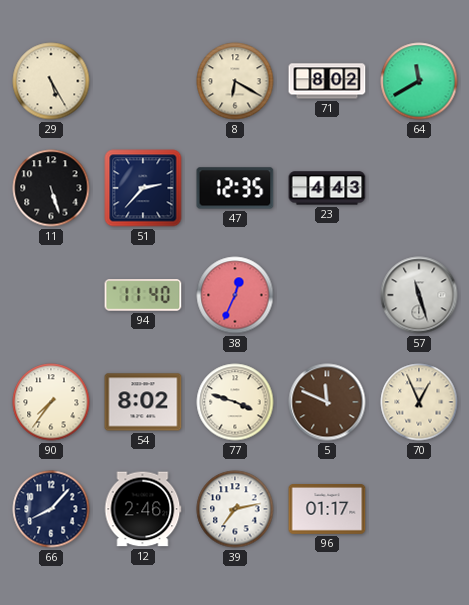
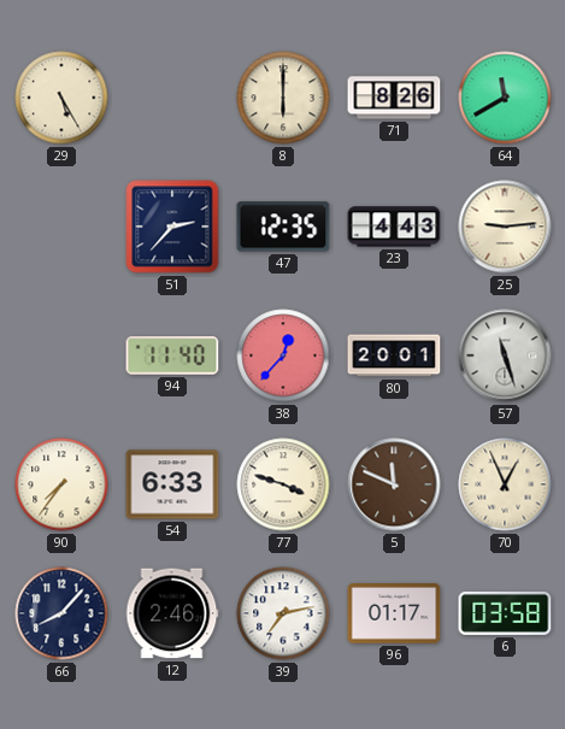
8: 6:20 -> 6:00
71: 8:02 -> 8:26
11: 5:27 -> none
25: none -> 9:14
38: 12:34 -> 12:37
80: none -> 20:01
54: 8:02 -> 6:33
6: none -> 03:58
